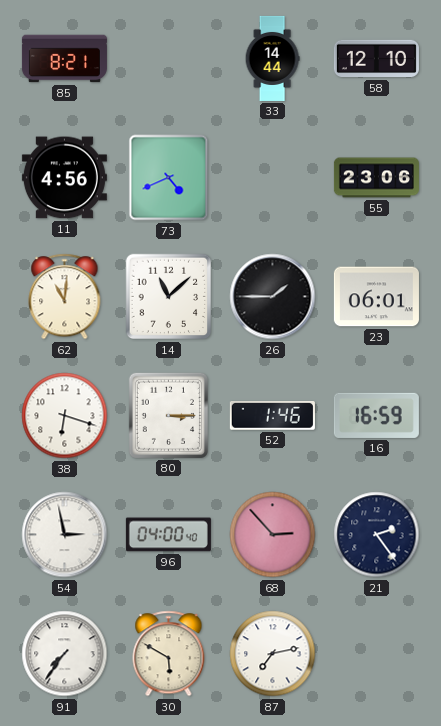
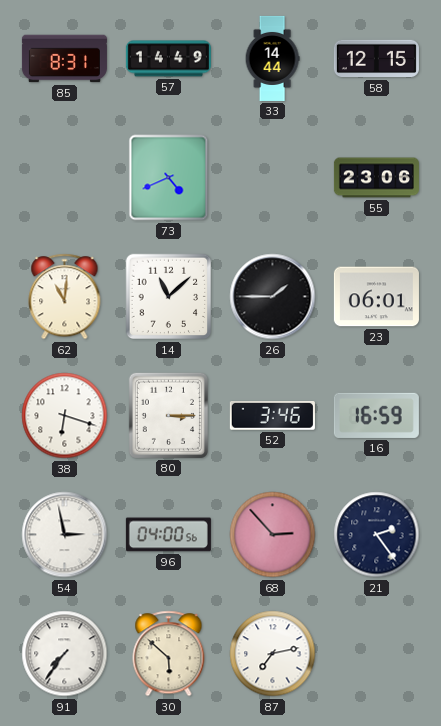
85: 8:21 -> 8:31
57: none -> 14:49
58: 12:10 -> 12:15
11: 4:56 -> none
52: 1:46 -> 3:46
96: 04:00:40 -> 04:00:56
30: 5:50 -> 5:52
